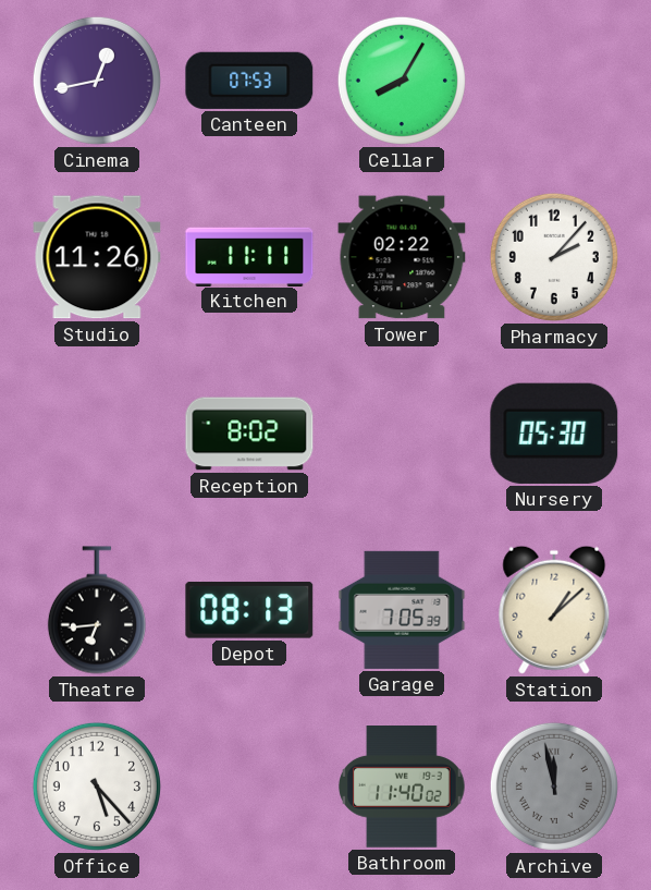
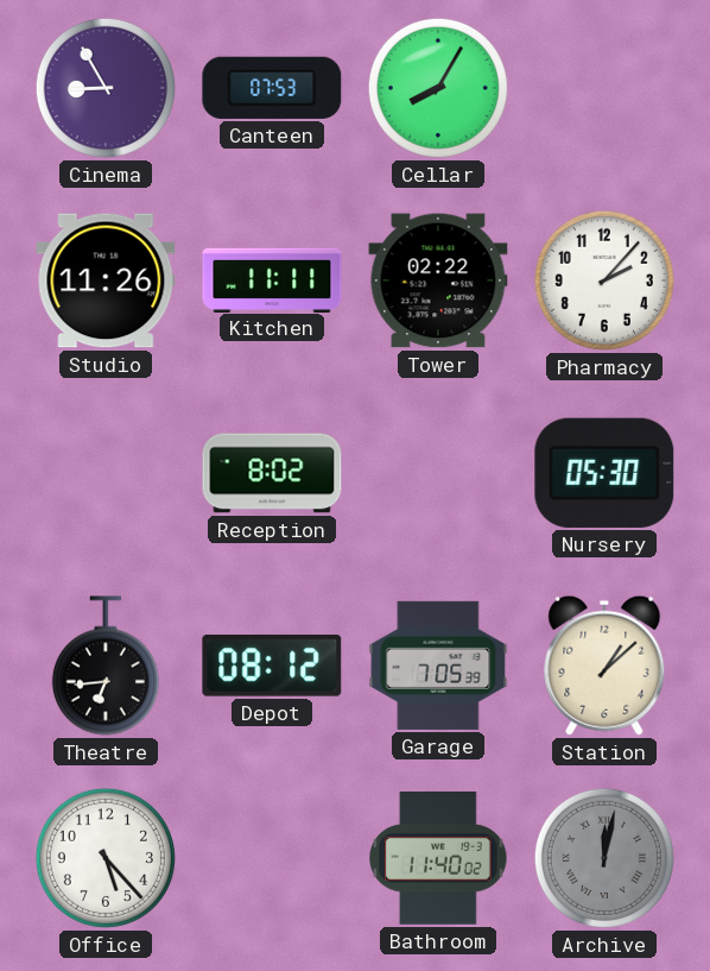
Cinema: 12:43 -> 8:55
Depot: 08:13 -> 08:12
Archive: 11:58 -> 12:02
